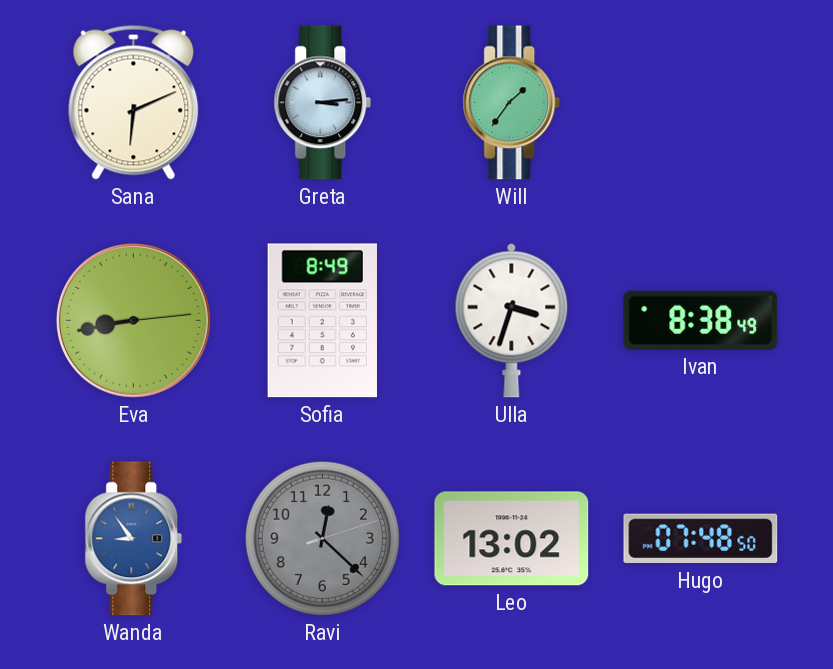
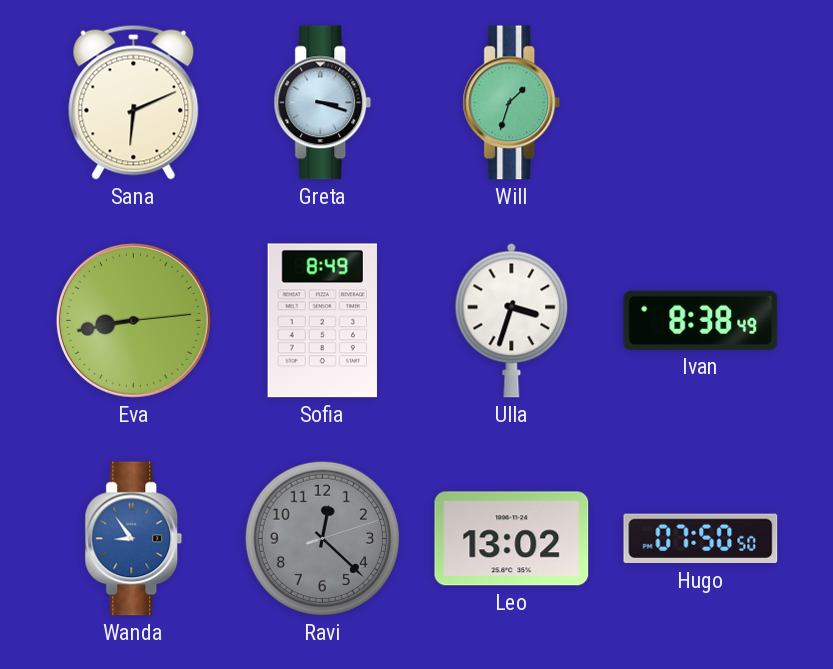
Greta: 3:14 -> 3:18
Will: 1:36 -> 1:33
Hugo: 07:48 -> 07:50
